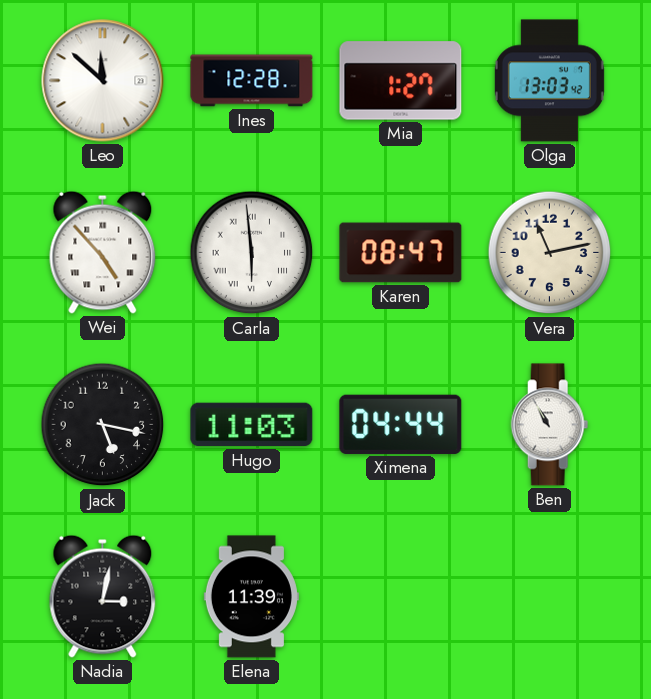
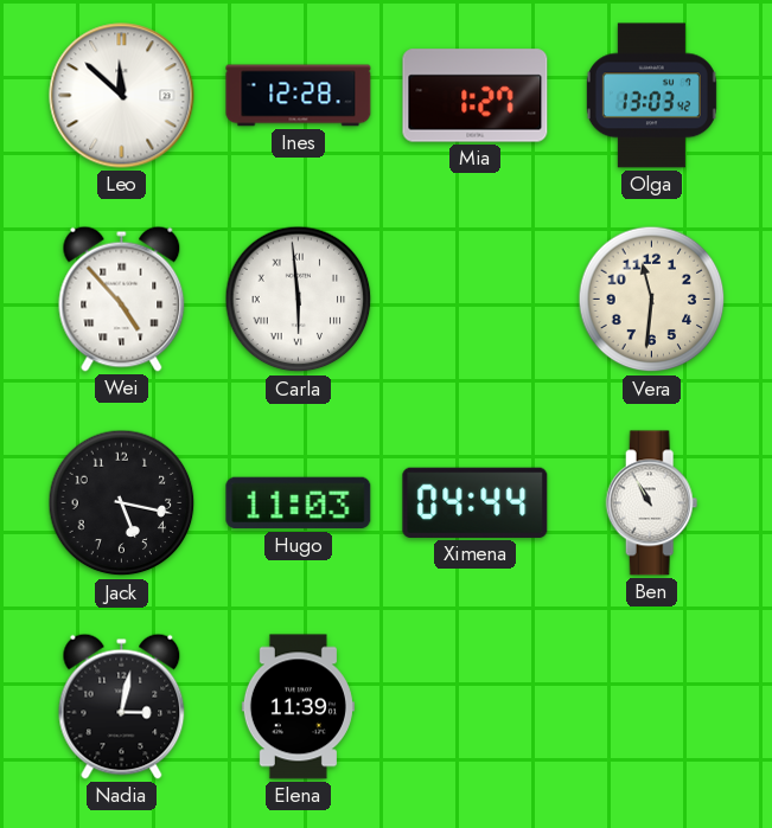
Karen: 08:47 -> none
Vera: 11:13 -> 11:31
